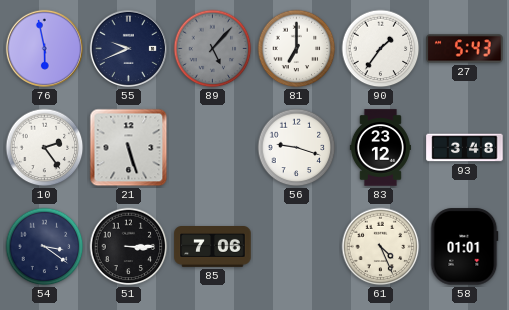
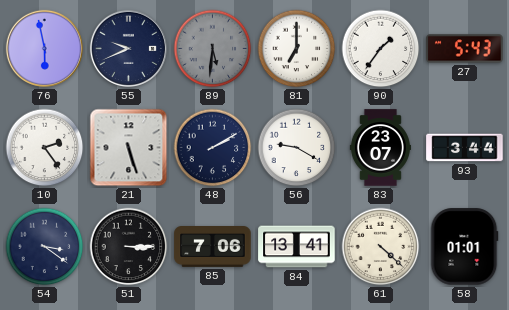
89: 5:07 -> 5:31
48: none -> 2:10
56: 9:18 -> 9:20
83: 23:12 -> 23:07
93: 3:48 -> 3:44
84: none -> 13:41
61: 4:26 -> 4:22
